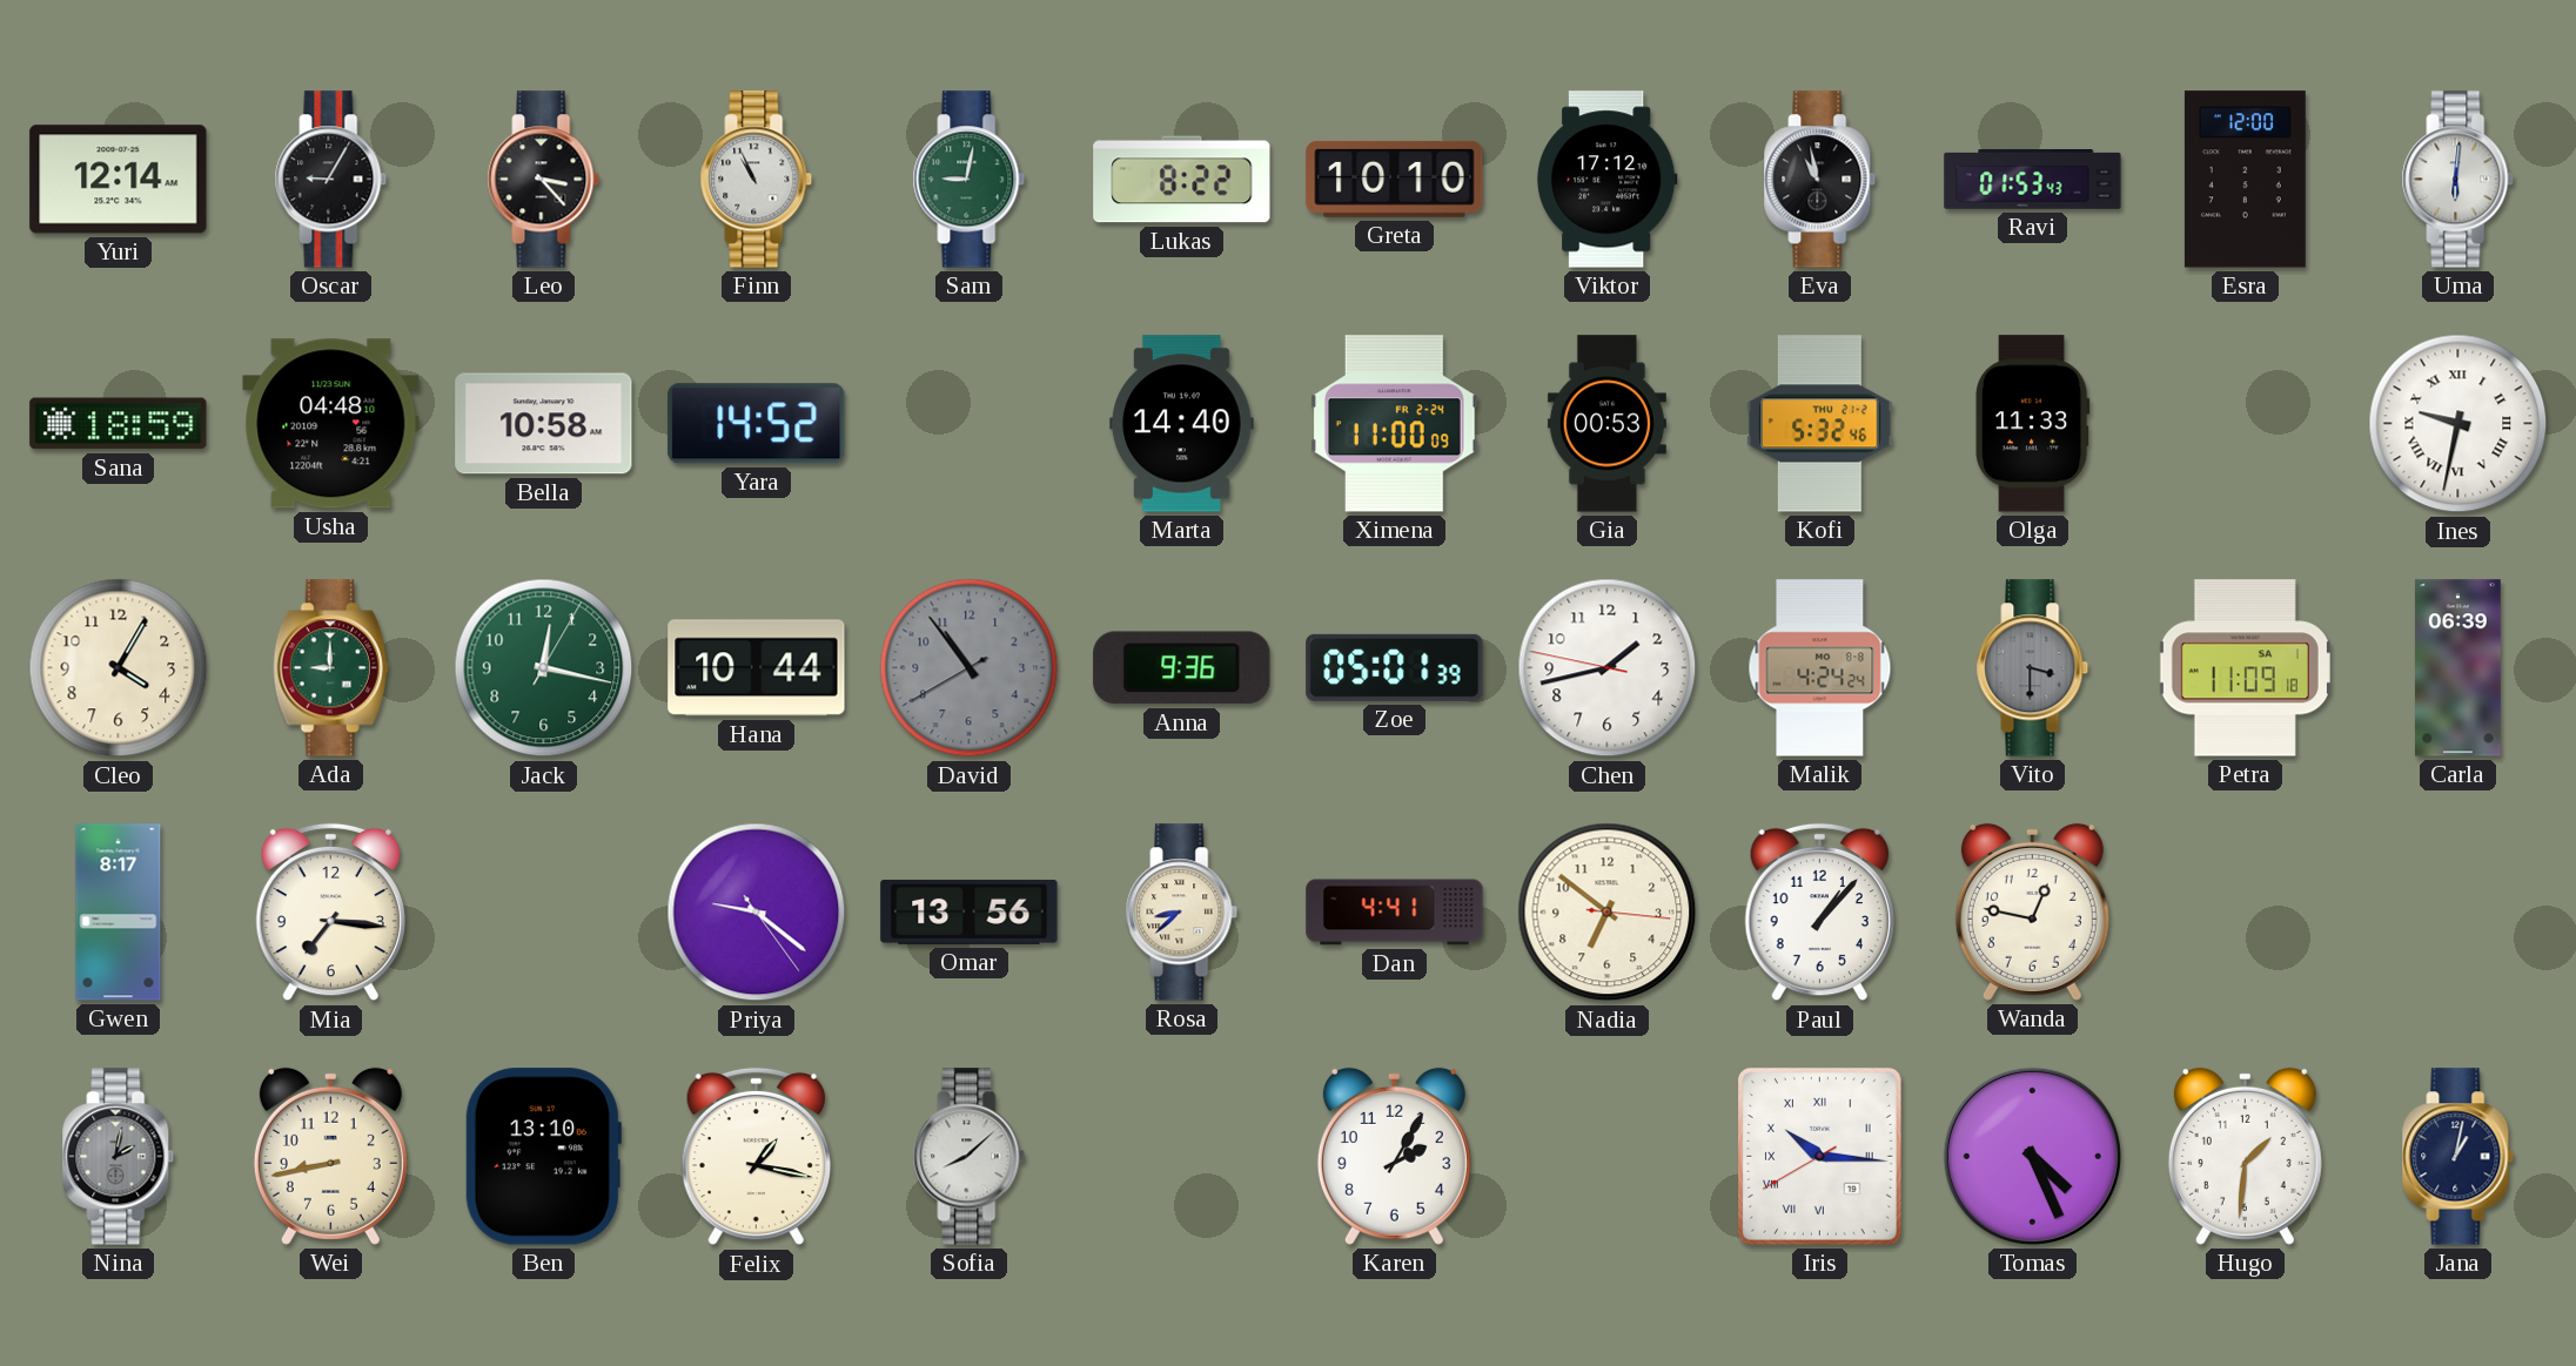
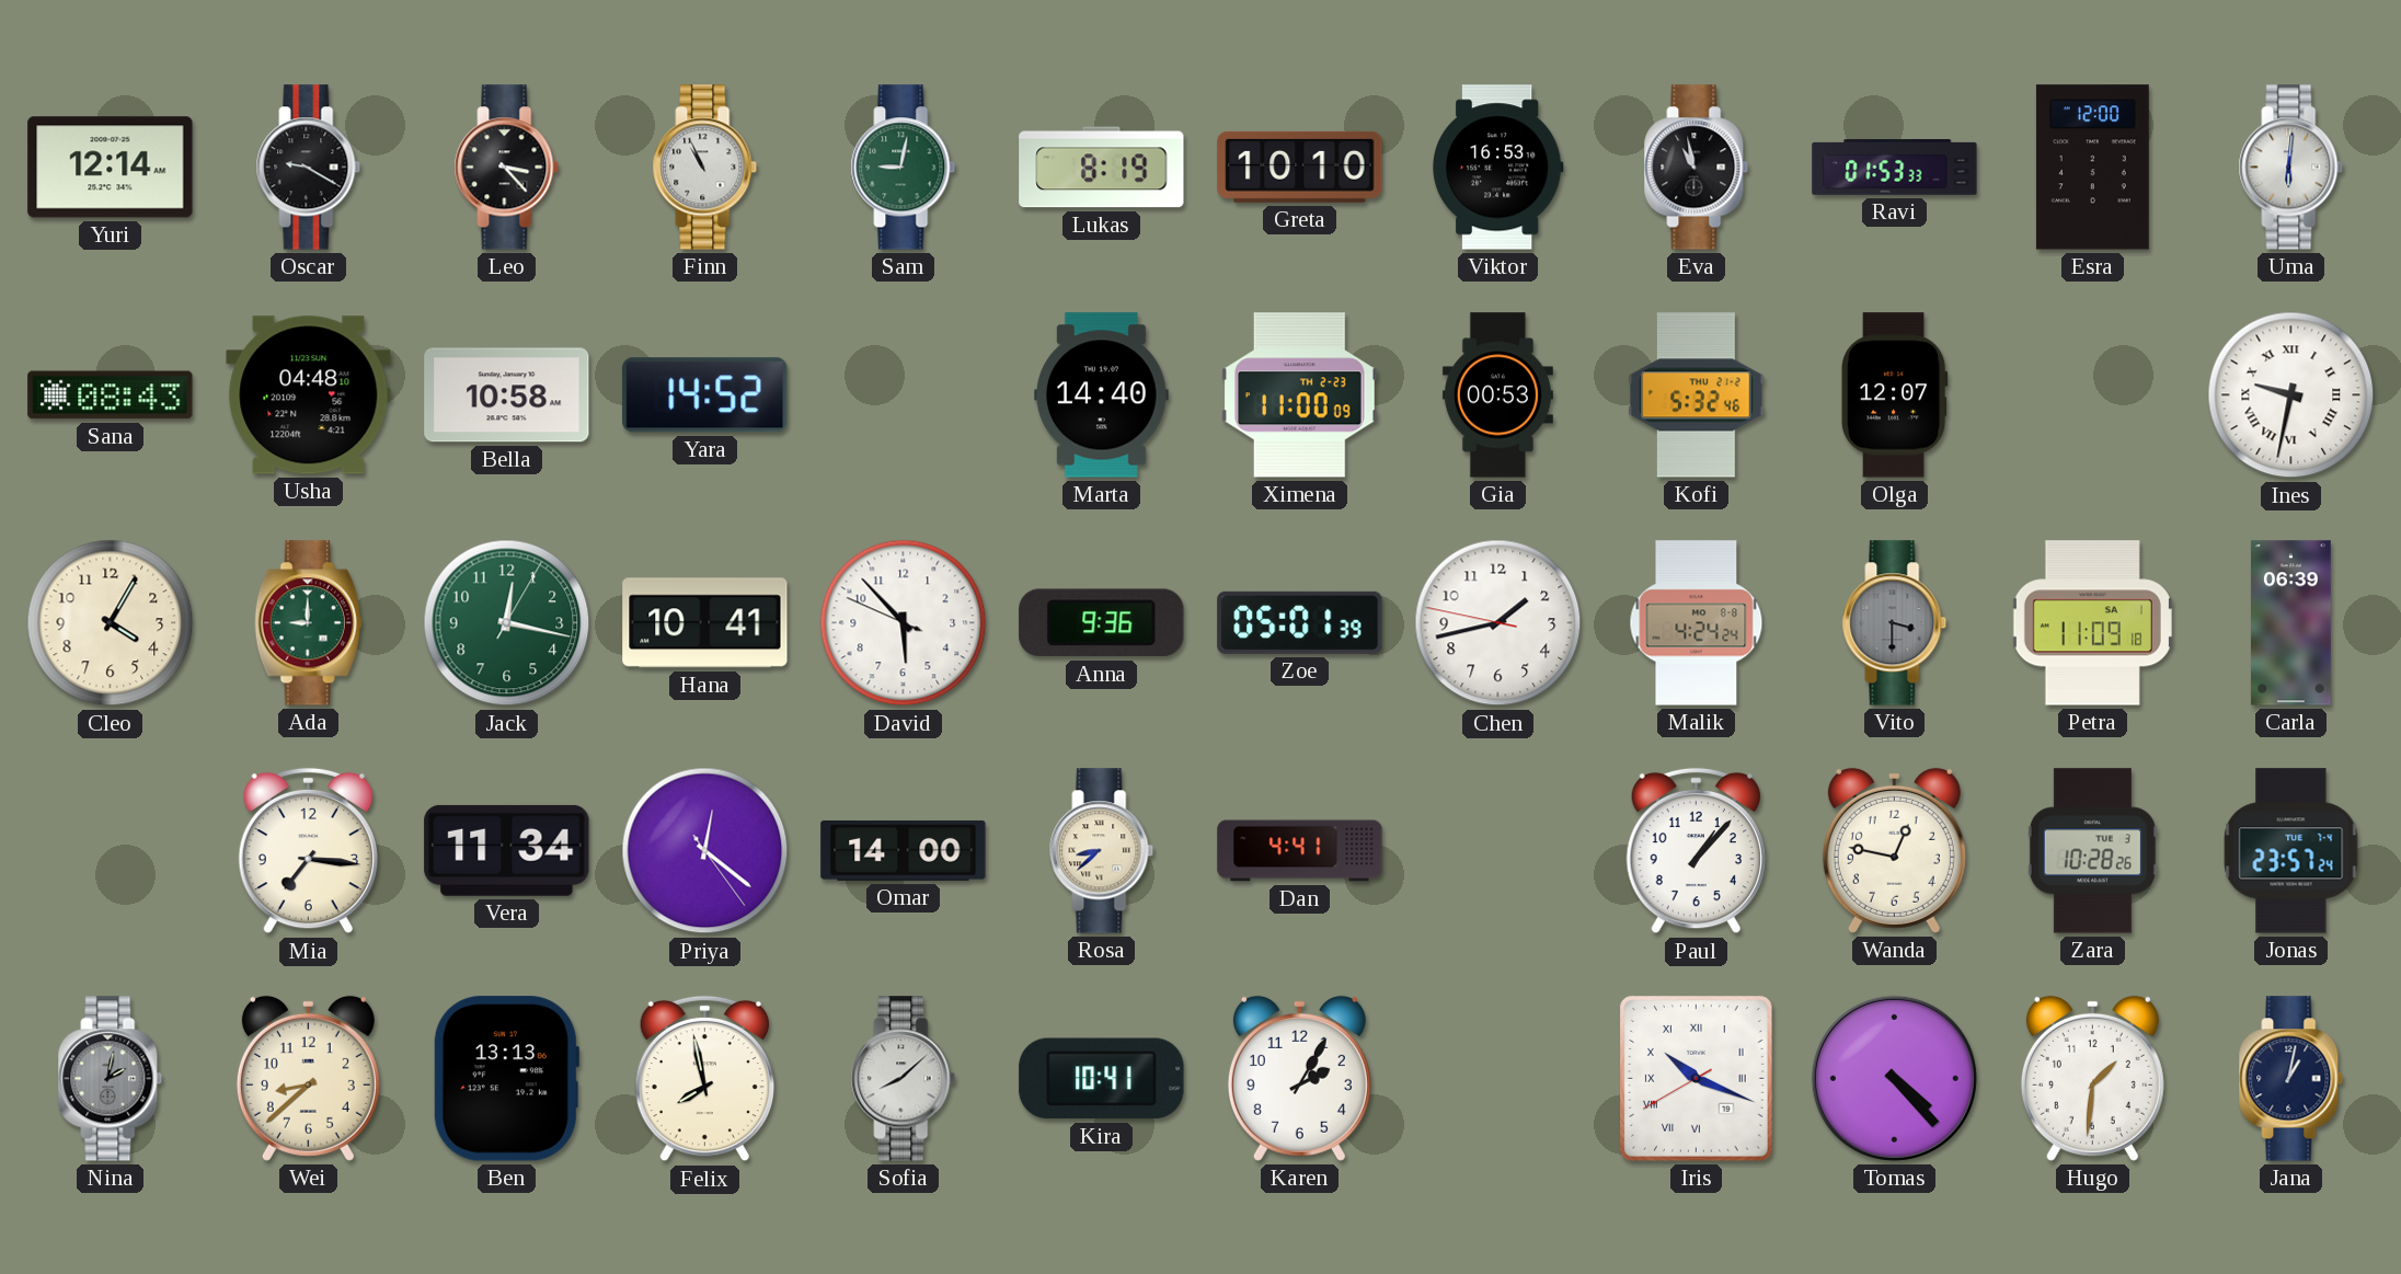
Oscar: 9:05 -> 9:20
Lukas: 8:22 -> 8:19
Viktor: 17:12 -> 16:53
Ravi: 01:53:43 -> 01:53:33
Sana: 18:59 -> 08:43
Ximena date: FR 2-24 -> TH 2-23
Olga: 11:33 -> 12:07
Hana: 10:44 -> 10:41
David: 10:53 -> 5:52
David dial: grey -> white
Gwen: 8:17 -> none
Vera: none -> 11:34
Priya: 9:21 -> 12:21
Omar: 13:56 -> 14:00
Nadia: 6:51 -> none
Zara: none -> 10:28
Jonas: none -> 23:57
Wei: 8:43 -> 8:38
Ben: 13:10 -> 13:13
Felix: 1:17 -> 7:58
Kira: none -> 10:41
Iris: 10:15 -> 10:18
Tomas: 4:26 -> 4:23
